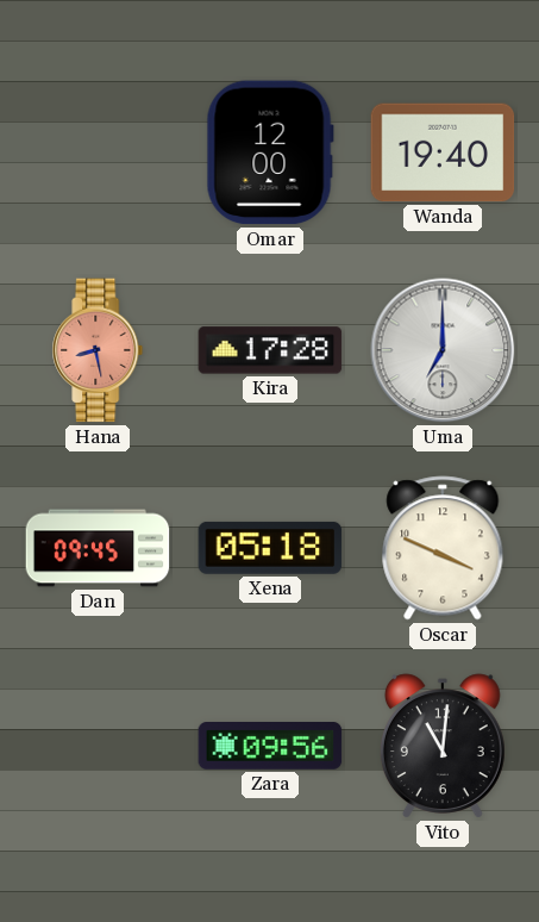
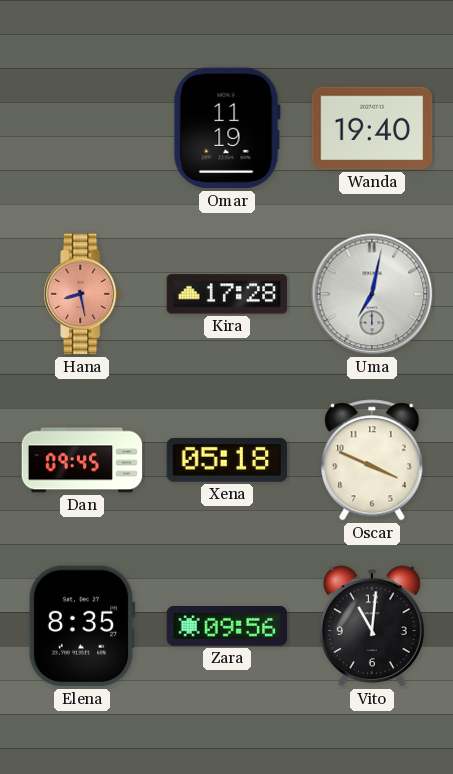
Omar: 12:00 -> 11:19
Uma: 7:00 -> 7:02
Elena: none -> 8:35
